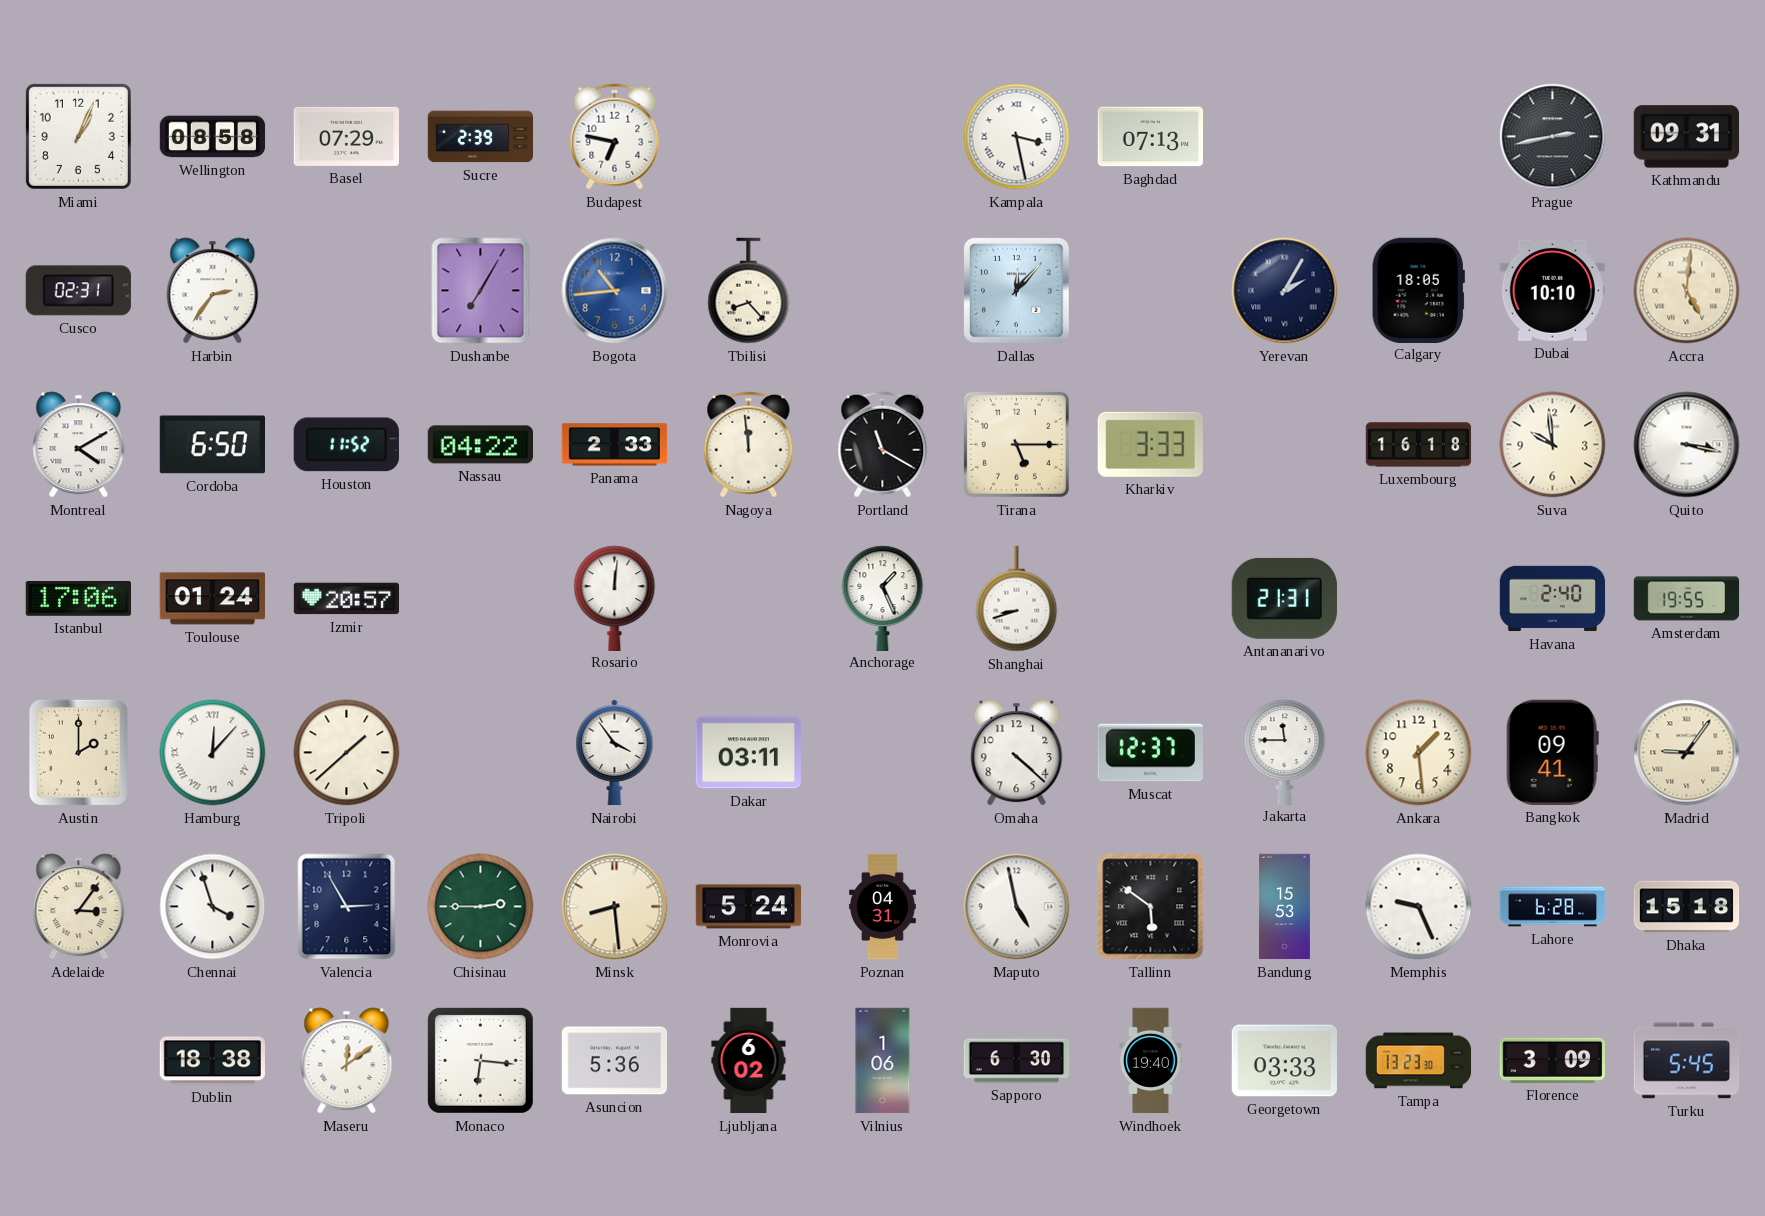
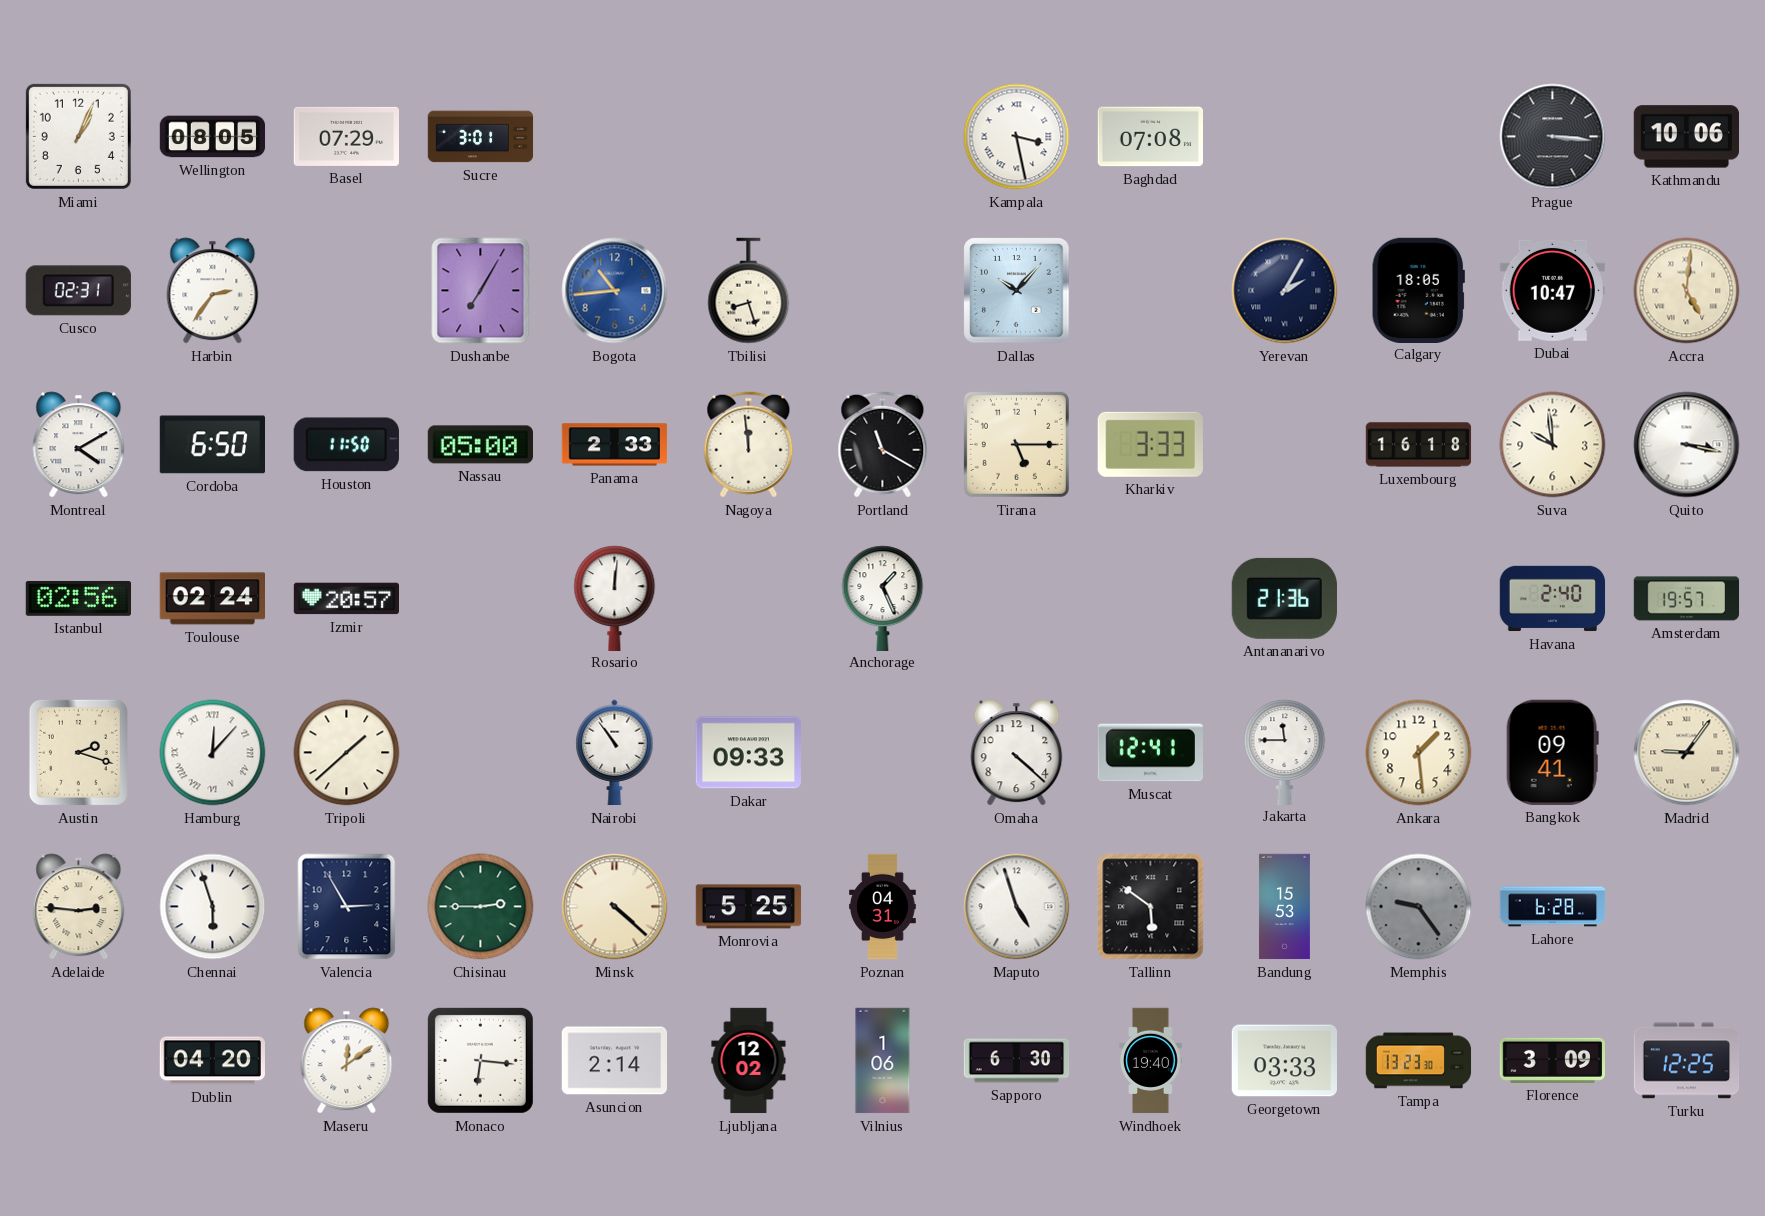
Wellington: 08:58 -> 08:05
Sucre: 2:39 -> 3:01
Budapest: 6:47 -> none
Baghdad: 07:13 -> 07:08
Prague: 2:43 -> 3:16
Kathmandu: 09:31 -> 10:06
Tbilisi: 8:23 -> 8:27
Dallas: 12:07 -> 10:07
Dubai: 10:10 -> 10:47
Houston: 11:52 -> 11:50
Nassau: 04:22 -> 05:00
Istanbul: 17:06 -> 02:56
Toulouse: 01:24 -> 02:24
Shanghai: 8:42 -> none
Antananarivo: 21:31 -> 21:36
Amsterdam: 19:55 -> 19:57
Austin: 2:00 -> 2:18
Nairobi: 3:54 -> 10:54
Dakar: 03:11 -> 09:33
Muscat: 12:37 -> 12:41
Adelaide: 3:06 -> 2:46
Chennai: 3:57 -> 5:57
Minsk: 8:29 -> 4:22
Monrovia: 5:24 -> 5:25
Maputo: 4:58 -> 4:57
Memphis: 9:26 -> 9:24
Memphis dial: white -> grey
Dhaka: 15:18 -> none
Dublin: 18:38 -> 04:20
Asuncion: 5:36 -> 2:14
Ljubljana: 6:02 -> 12:02
Turku: 5:45 -> 12:25
